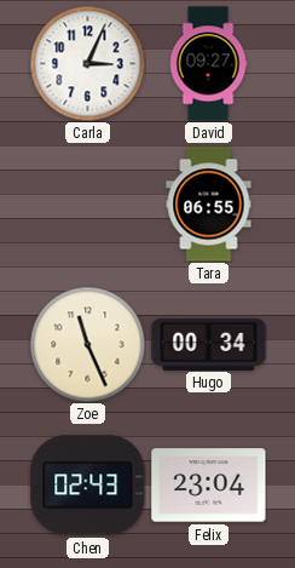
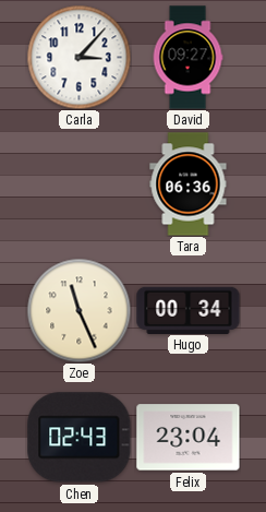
Carla: 3:04 -> 3:07
Tara: 06:55 -> 06:36
